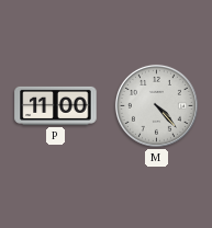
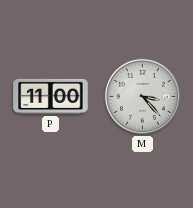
M: 4:23 -> 3:23
